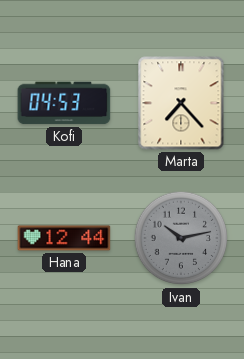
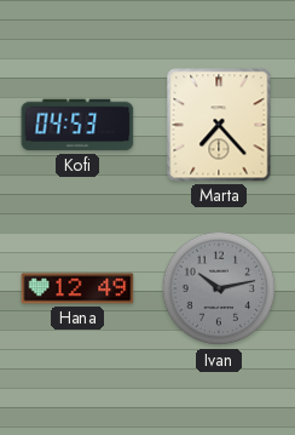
Hana: 12:44 -> 12:49
